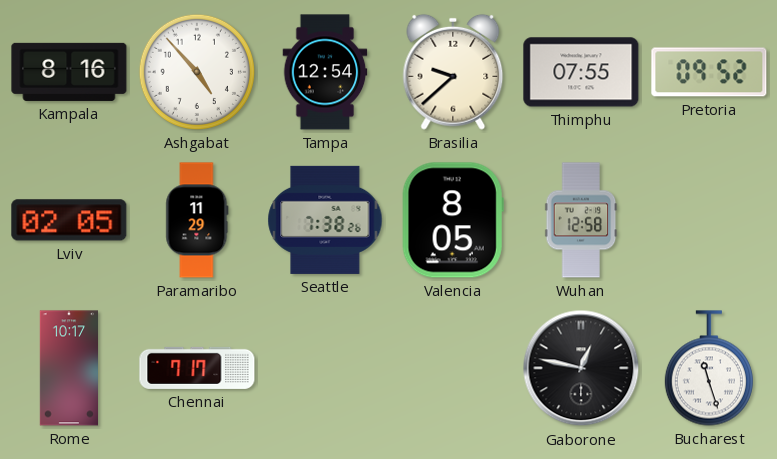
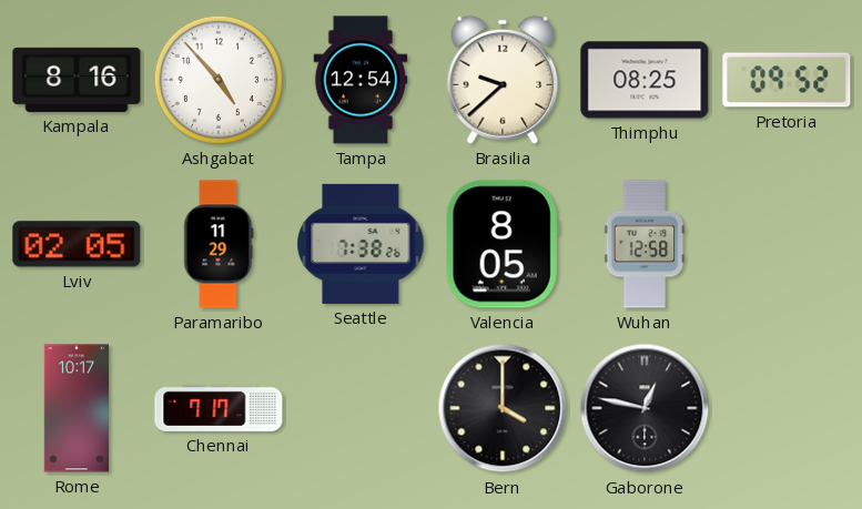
Thimphu: 07:55 -> 08:25
Bern: none -> 4:00
Bucharest: 11:27 -> none
